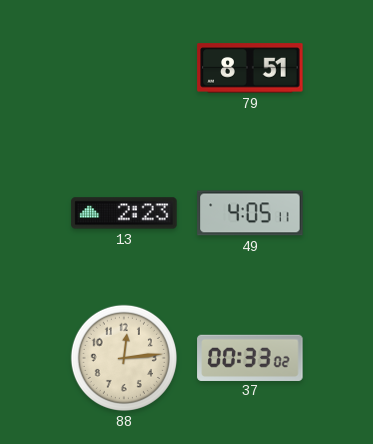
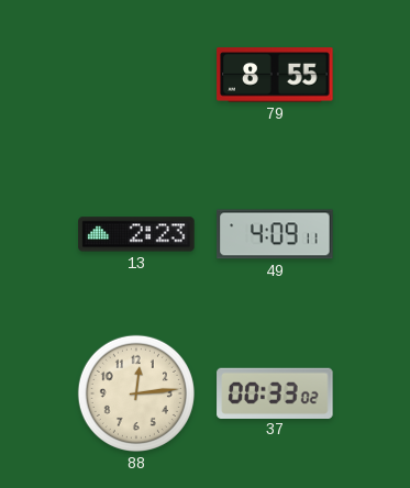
79: 8:51 -> 8:55
49: 4:05 -> 4:09
